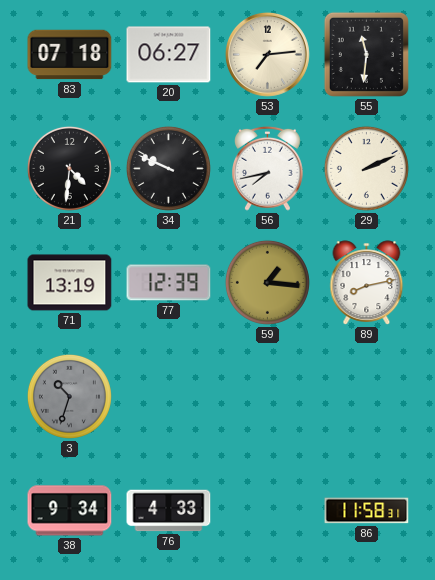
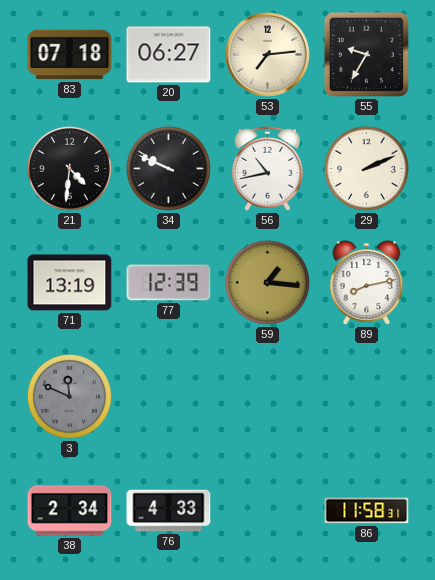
55: 11:31 -> 9:35
56: 7:43 -> 10:43
3: 10:33 -> 11:49
38: 9:34 -> 2:34
